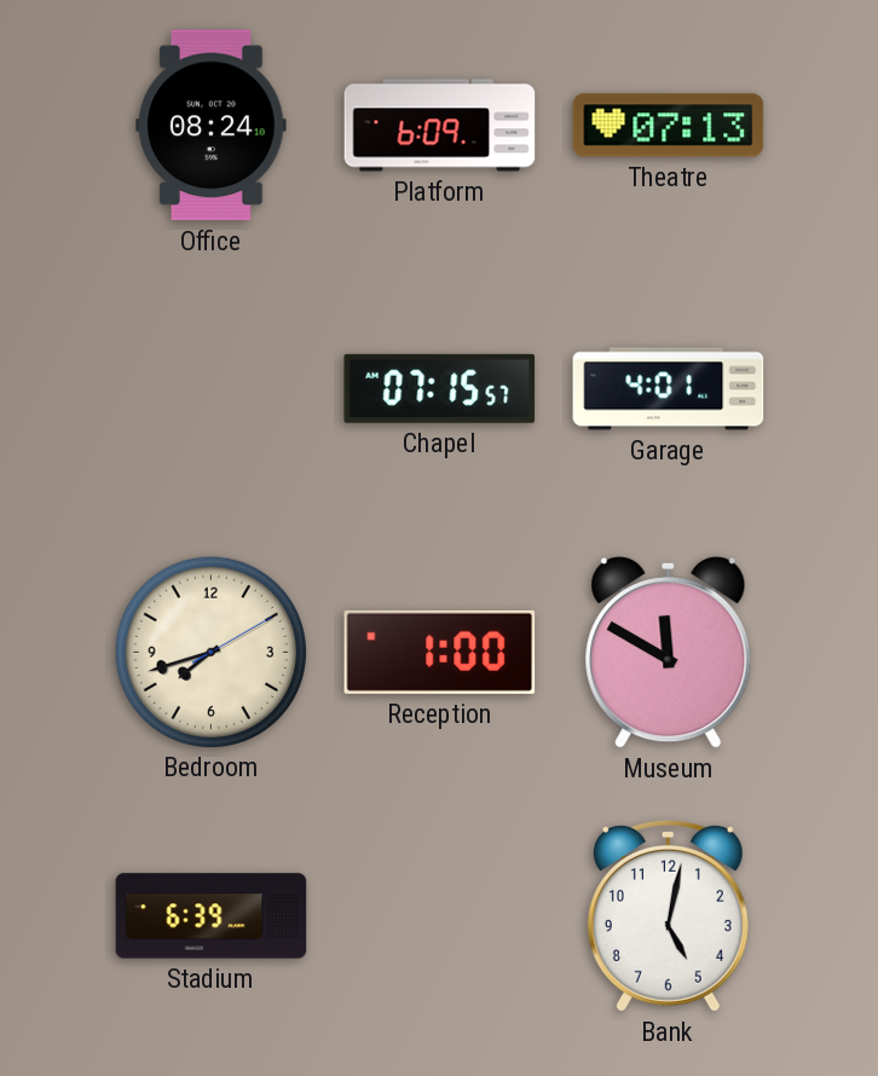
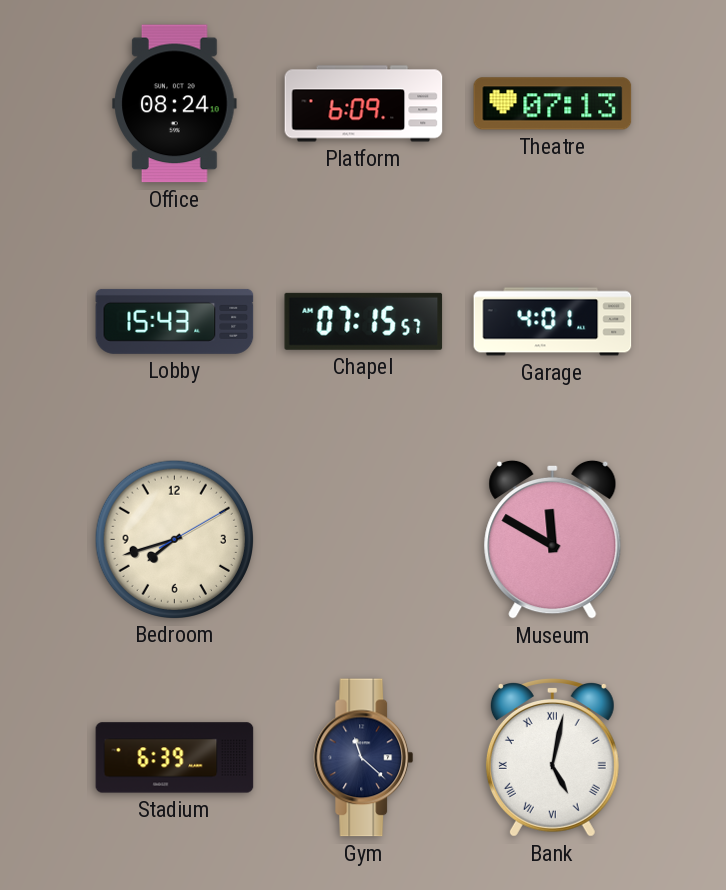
Lobby: none -> 15:43
Reception: 1:00 -> none
Gym: none -> 11:22
Bank numerals: Arabic -> Roman
